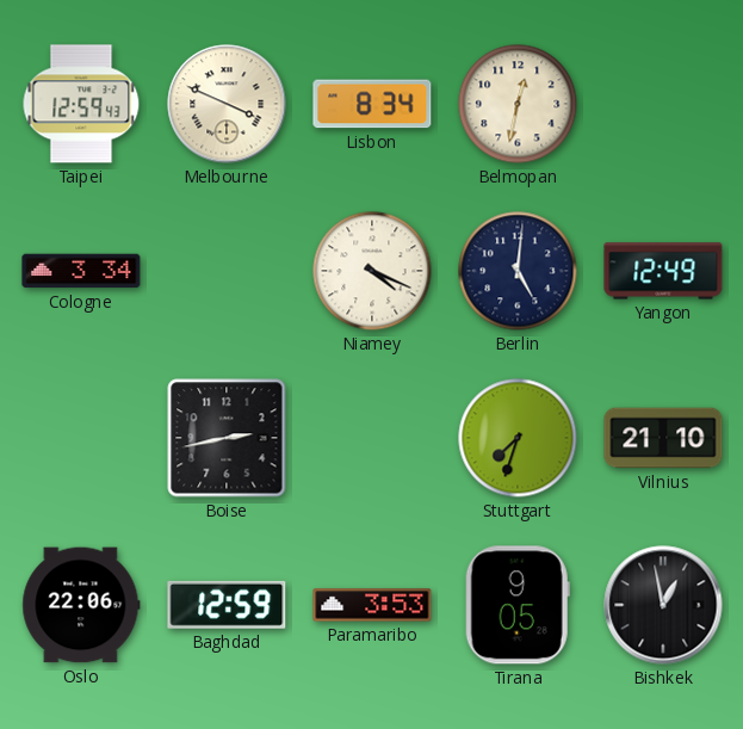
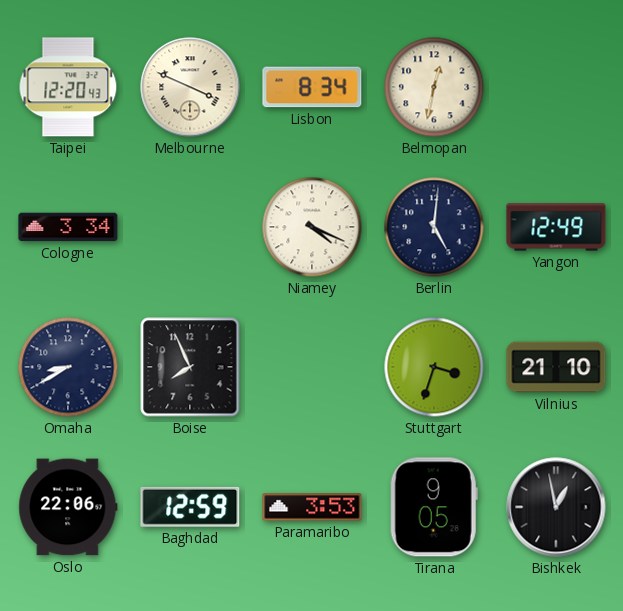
Taipei: 12:59 -> 12:20
Omaha: none -> 8:40
Boise: 2:43 -> 7:56
Stuttgart: 7:33 -> 3:33
